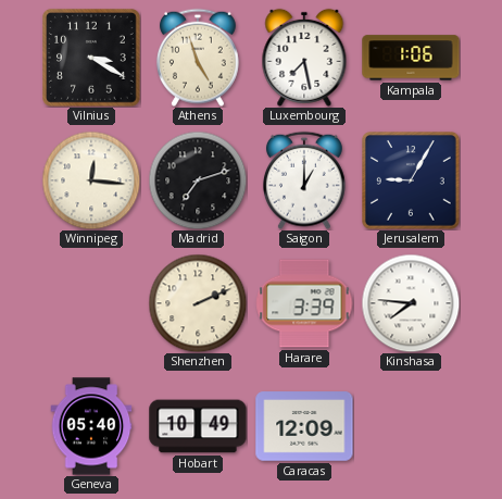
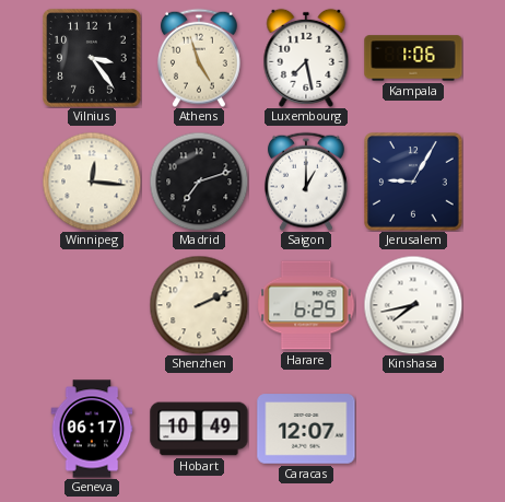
Vilnius: 3:20 -> 3:24
Harare: 3:39 -> 6:25
Kinshasa: 7:46 -> 7:43
Geneva: 05:40 -> 06:17
Caracas: 12:09 -> 12:07
